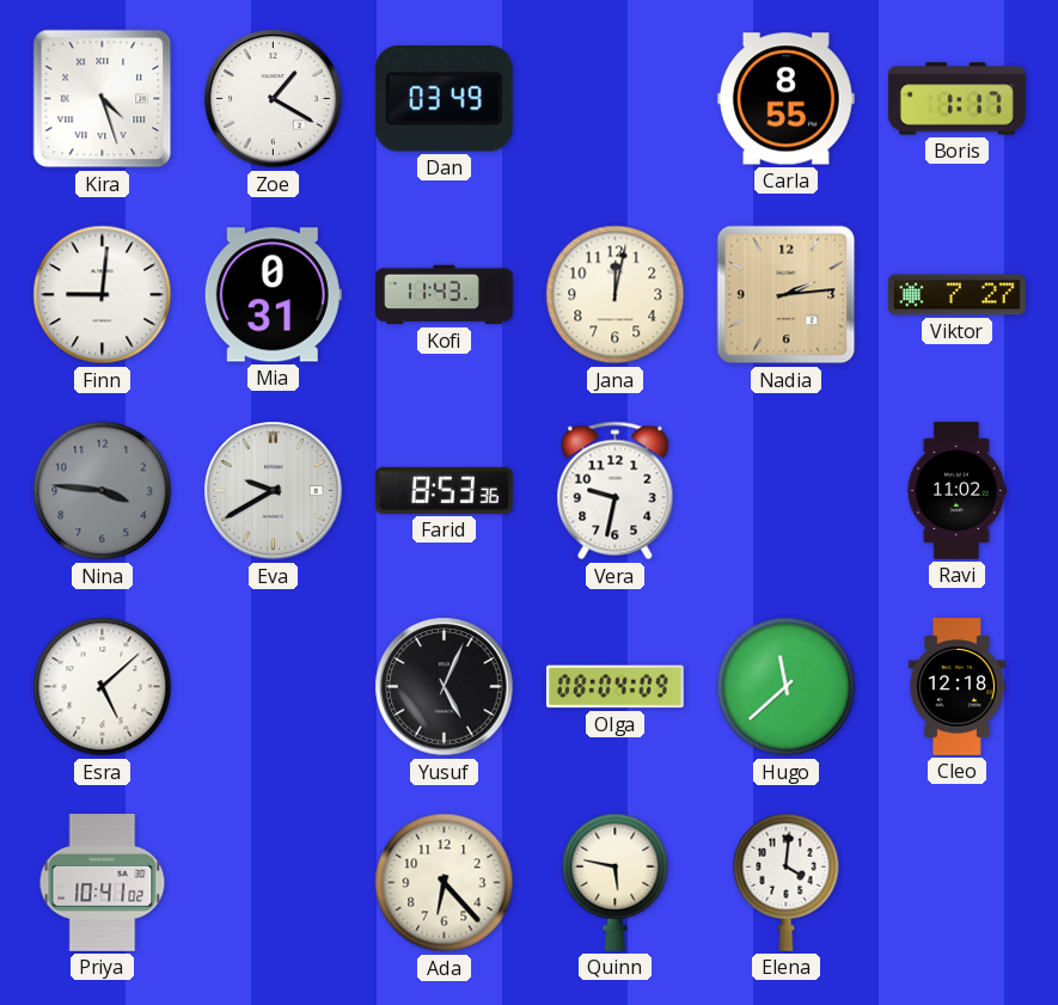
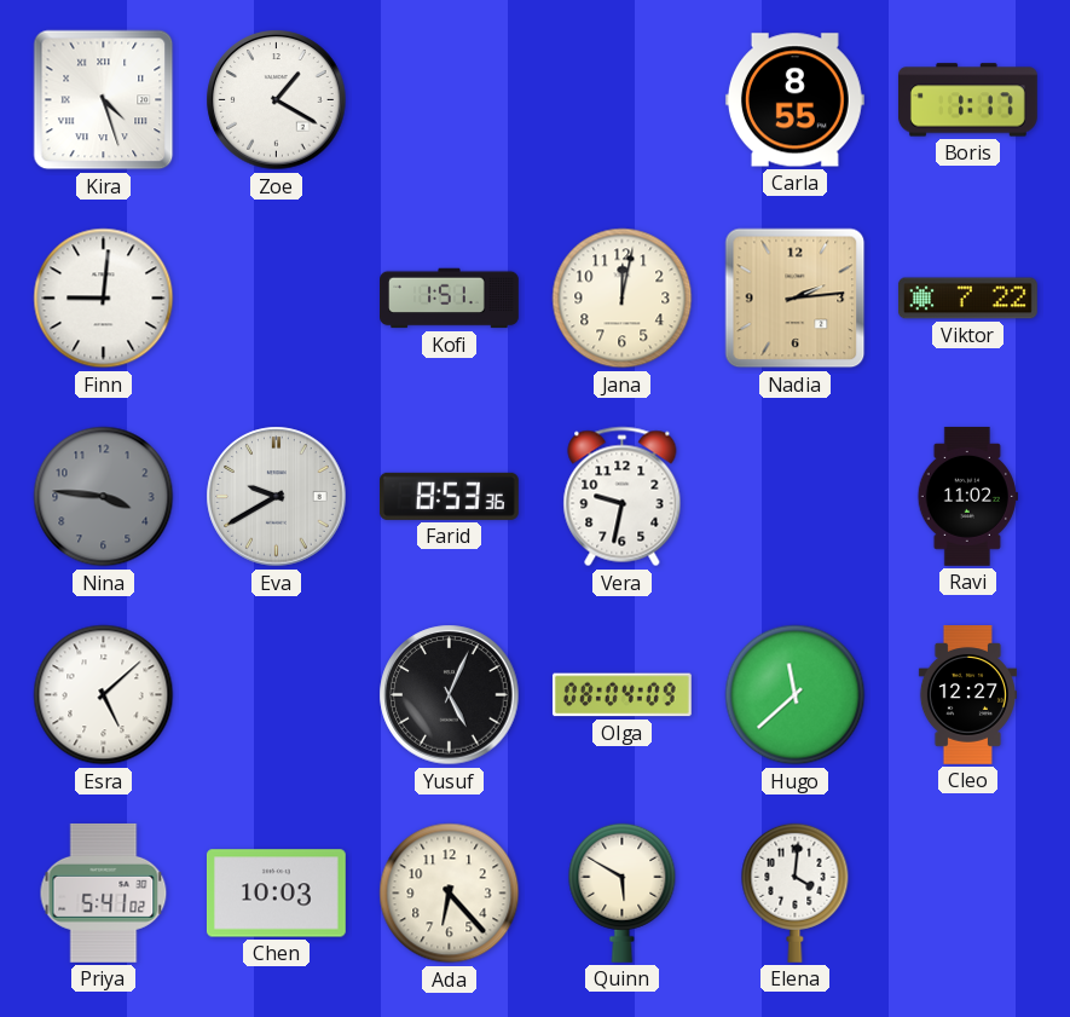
Dan: 03:49 -> none
Mia: 0:31 -> none
Kofi: 11:43 -> 1:51
Viktor: 7:27 -> 7:22
Cleo: 12:18 -> 12:27
Priya: 10:41 -> 5:41
Chen: none -> 10:03
Quinn: 5:47 -> 5:50
